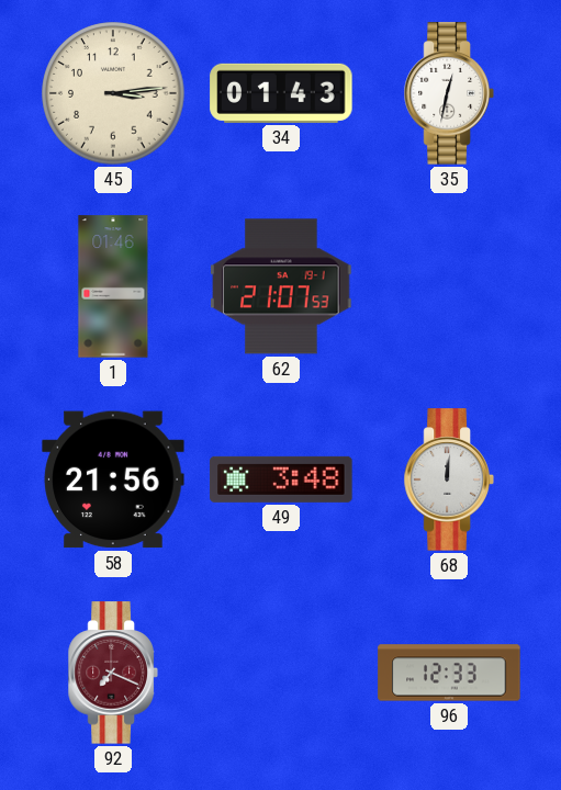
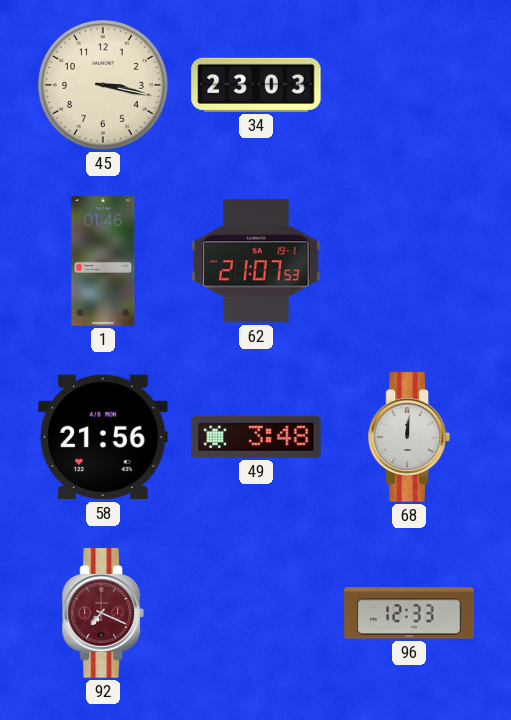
45: 3:14 -> 3:17
34: 01:43 -> 23:03
35: 12:32 -> none
